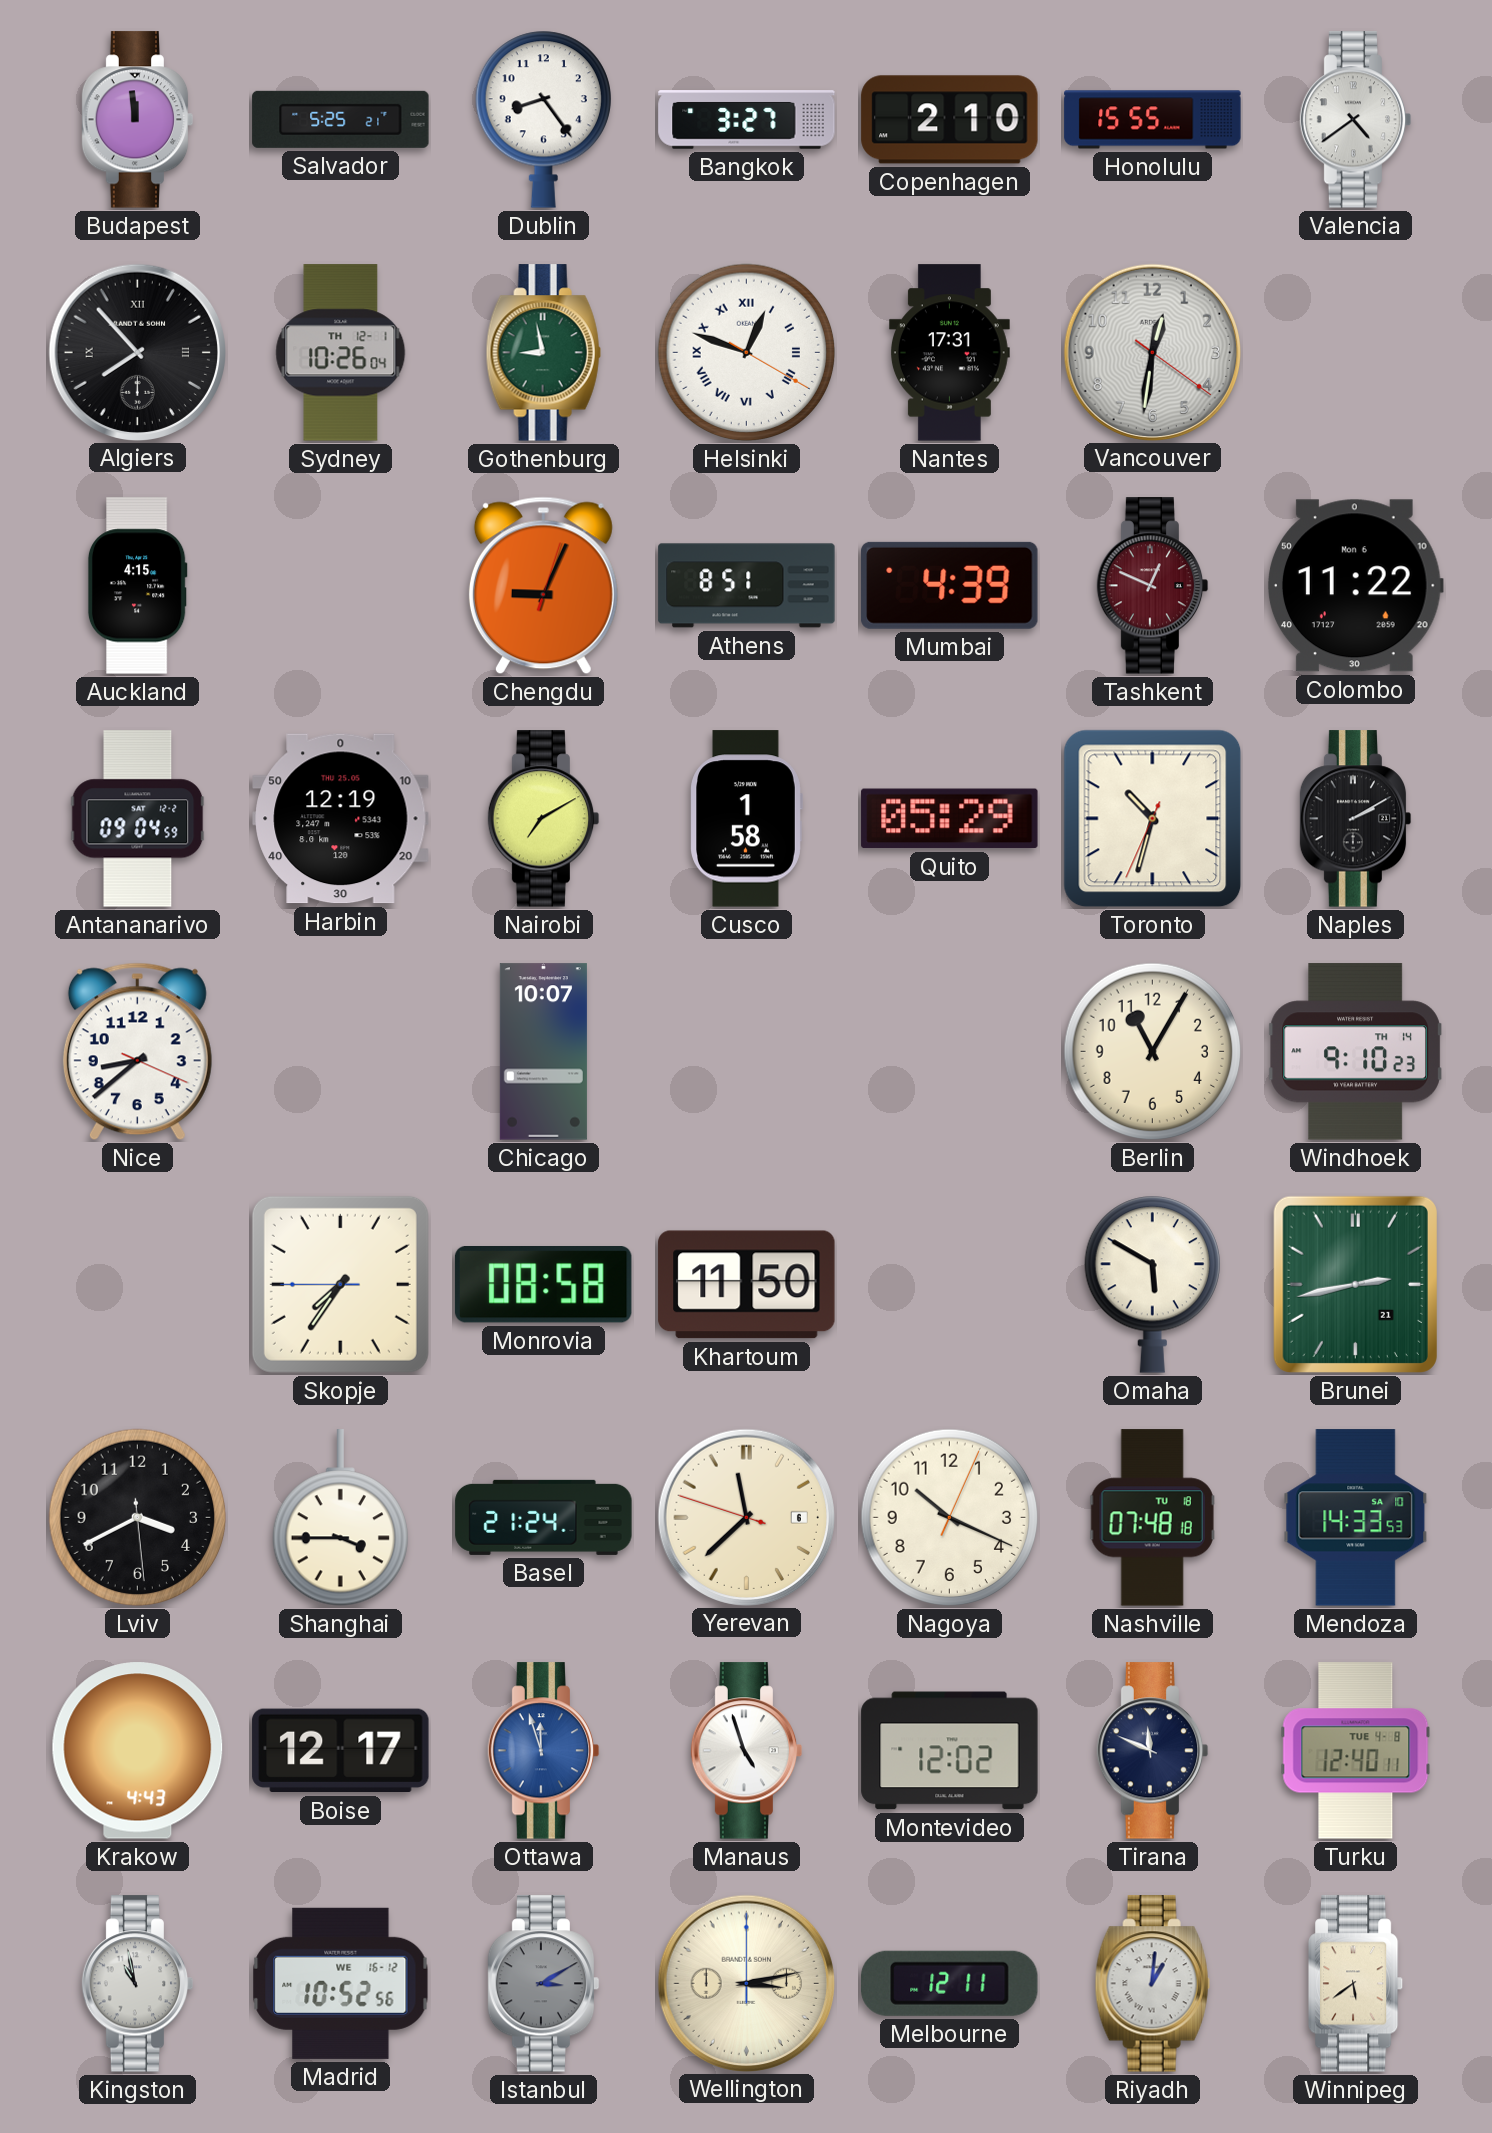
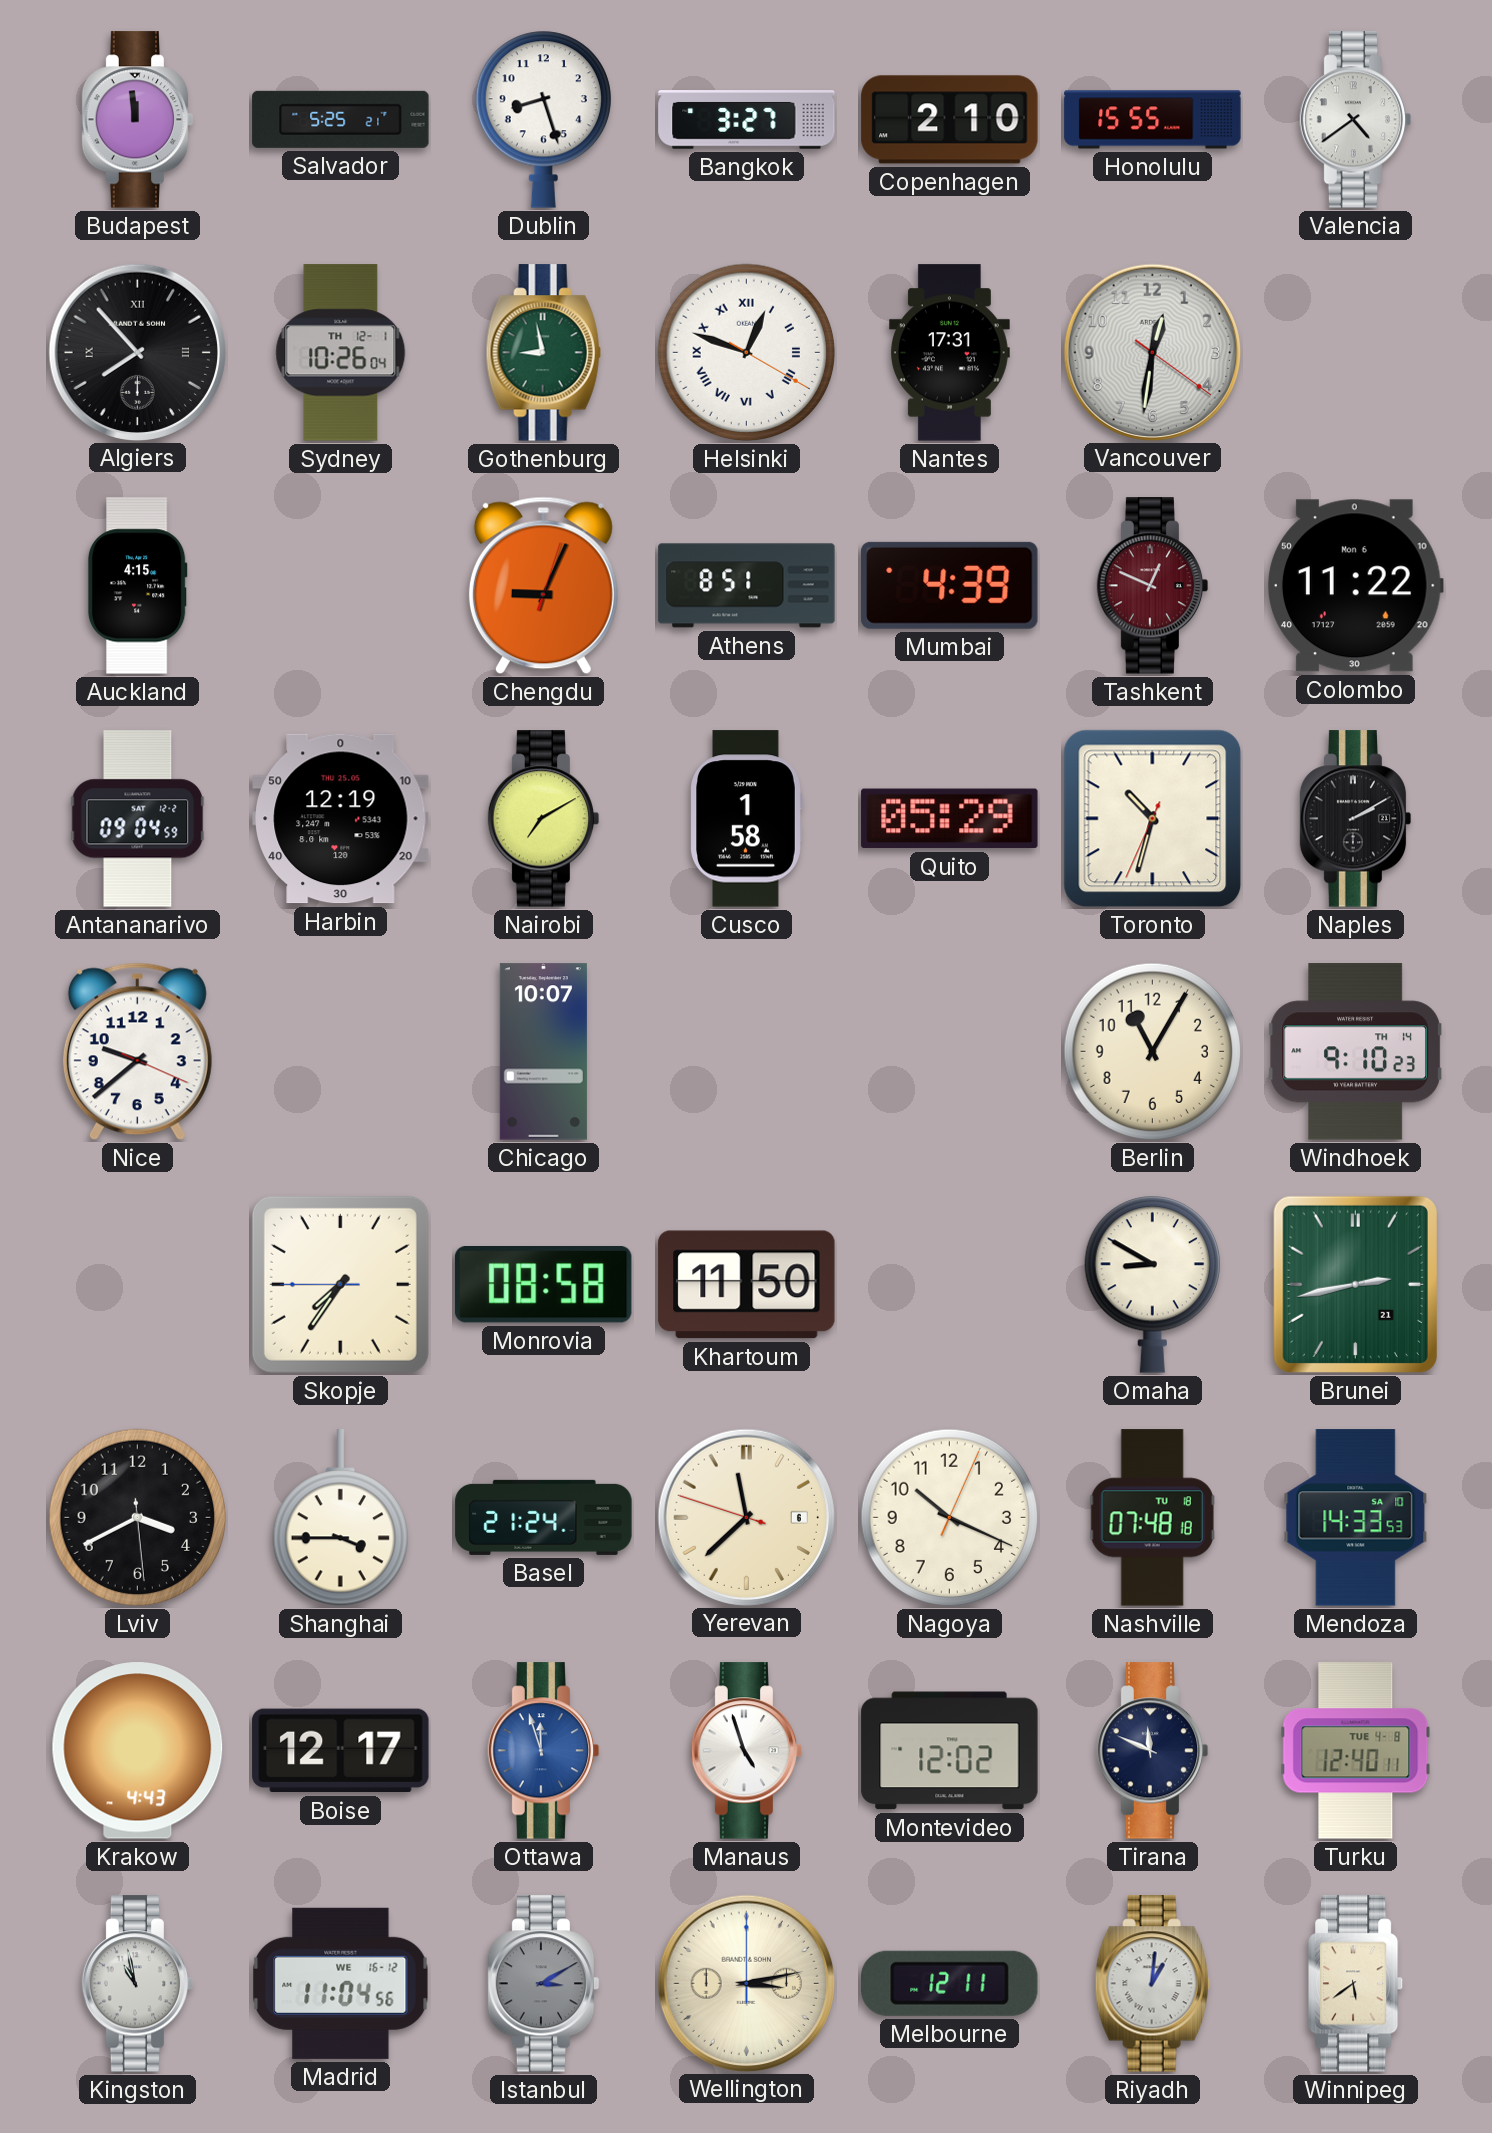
Dublin: 8:24 -> 8:27
Nice: 8:38 -> 9:38
Omaha: 5:50 -> 8:50
Madrid: 10:52 -> 11:04
